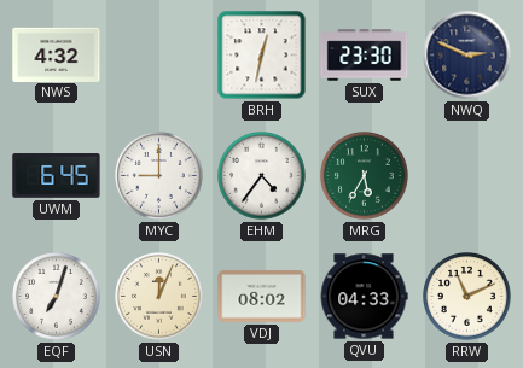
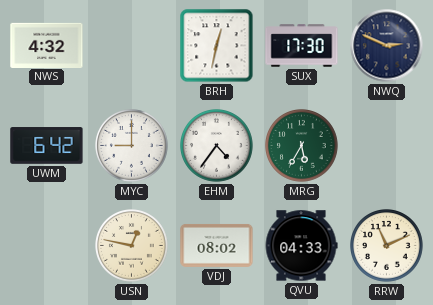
SUX: 23:30 -> 17:30
UWM: 6:45 -> 6:42
EQF: 7:03 -> none
USN: 12:04 -> 12:47
